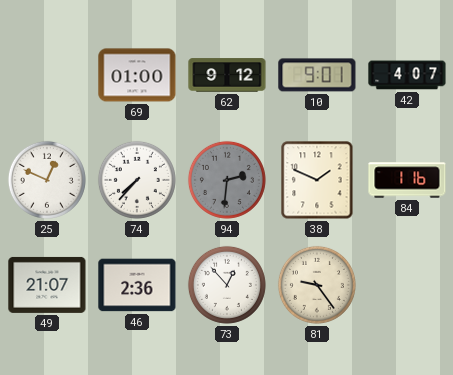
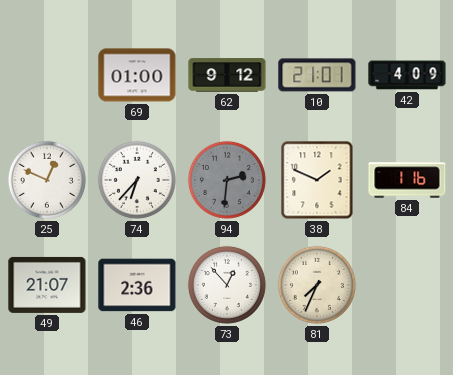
10: 9:01 -> 21:01
42: 4:07 -> 4:09
74: 7:37 -> 6:37
81: 9:24 -> 7:34
